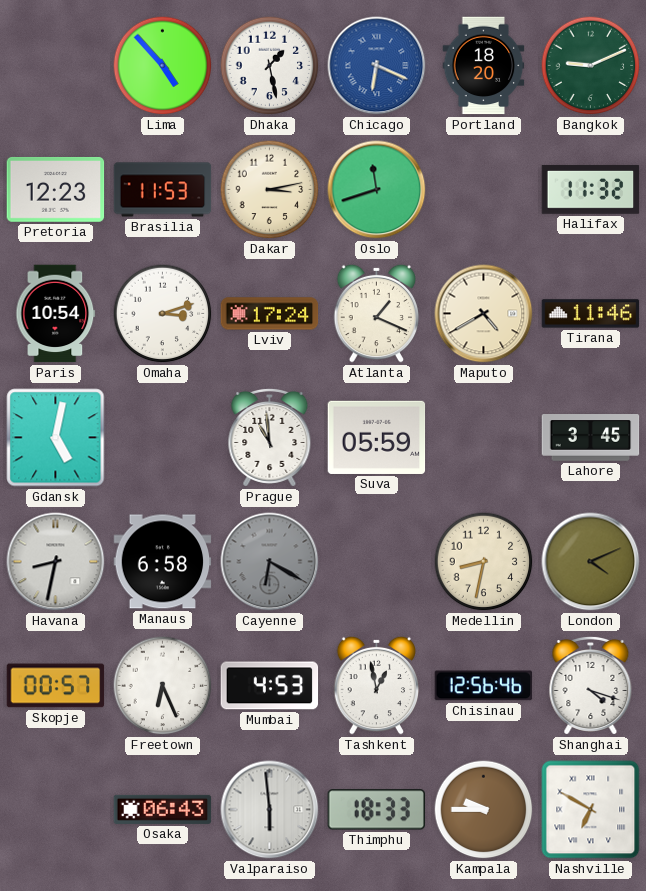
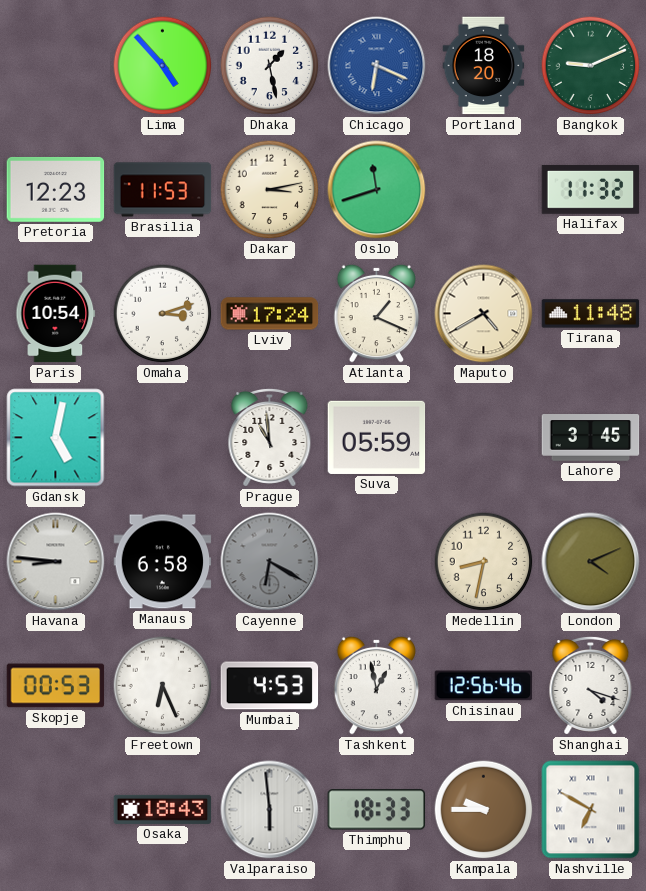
Tirana: 11:46 -> 11:48
Havana: 8:32 -> 8:46
Skopje: 00:57 -> 00:53
Osaka: 06:43 -> 18:43
